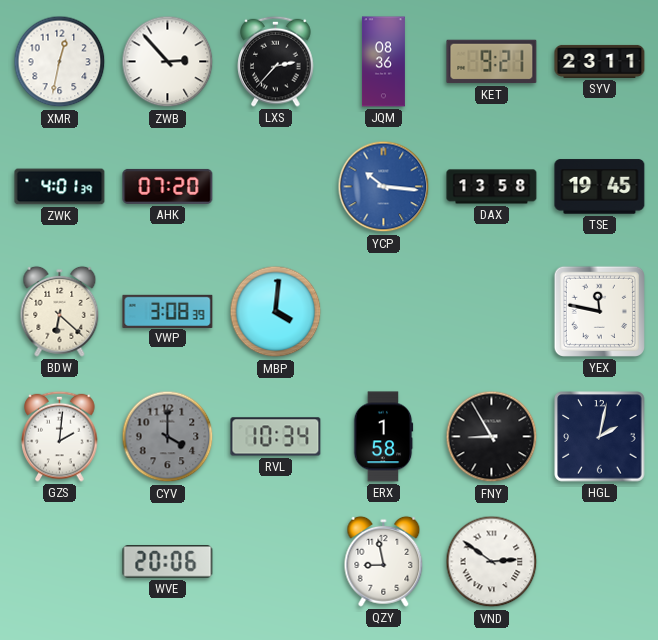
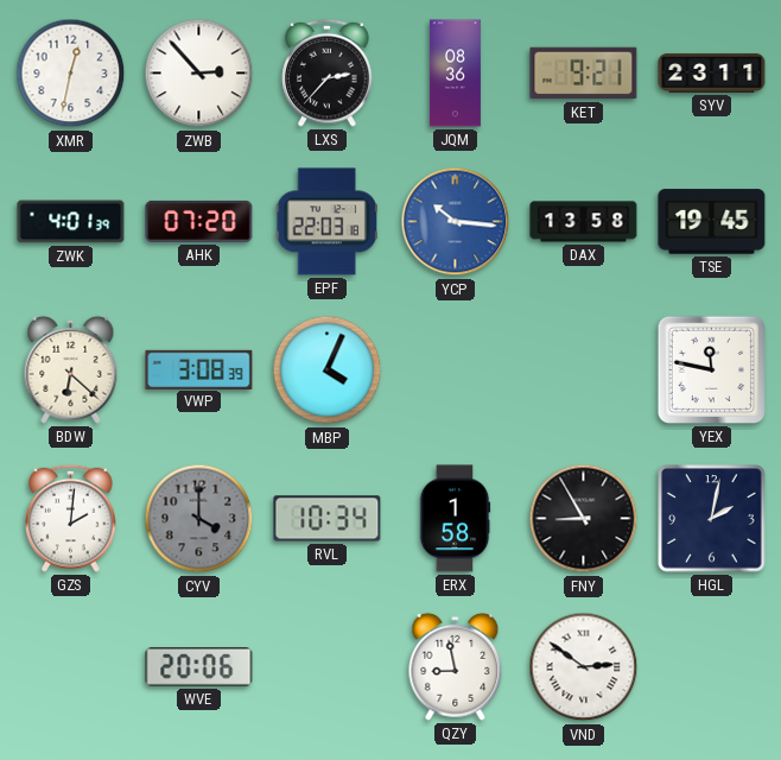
EPF: none -> 22:03
MBP: 4:01 -> 4:04
